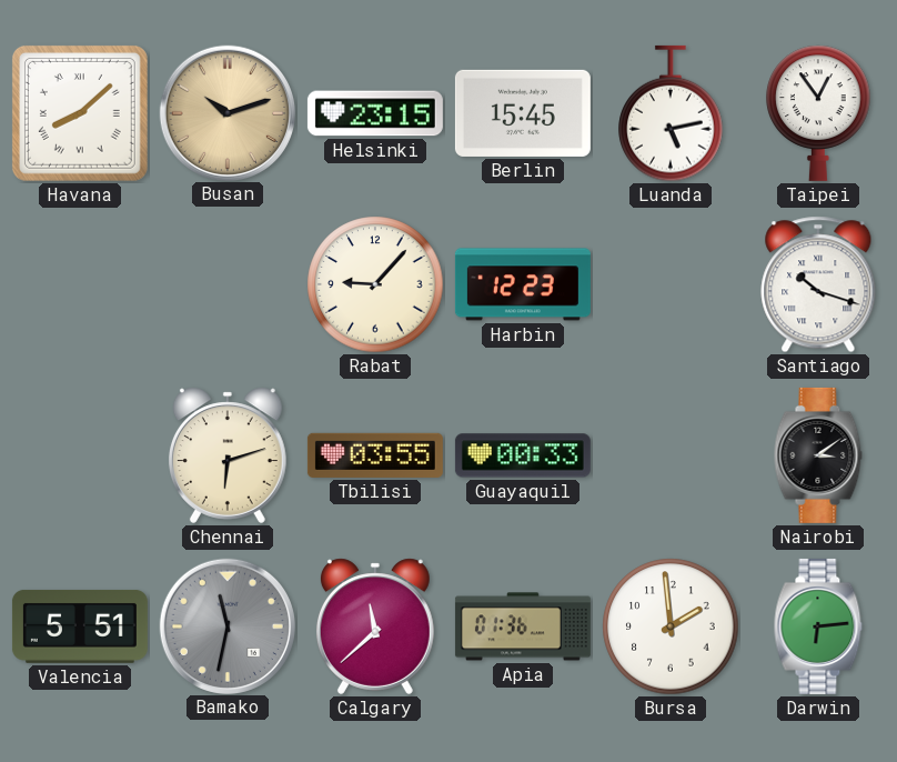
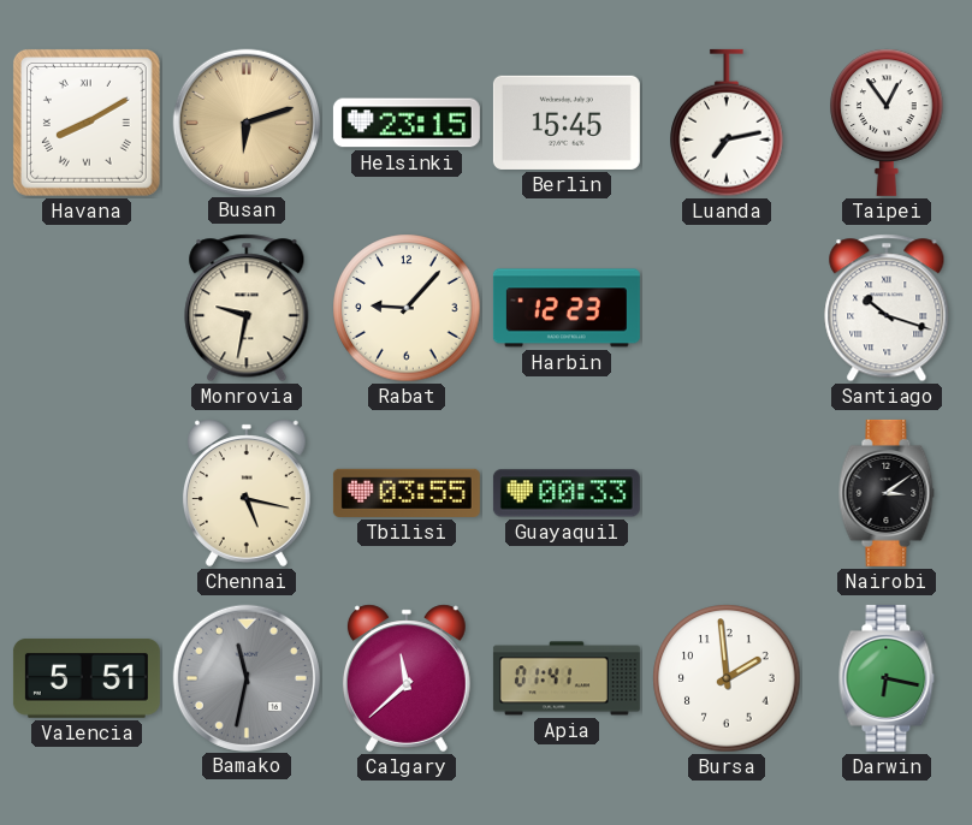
Havana: 8:08 -> 8:10
Busan: 10:12 -> 6:12
Luanda: 5:13 -> 7:13
Monrovia: none -> 9:32
Chennai: 6:12 -> 5:17
Apia: 01:36 -> 01:41
Darwin: 6:14 -> 6:17
